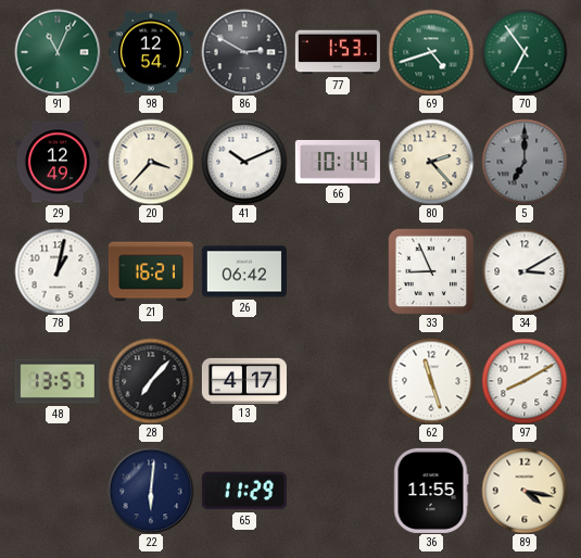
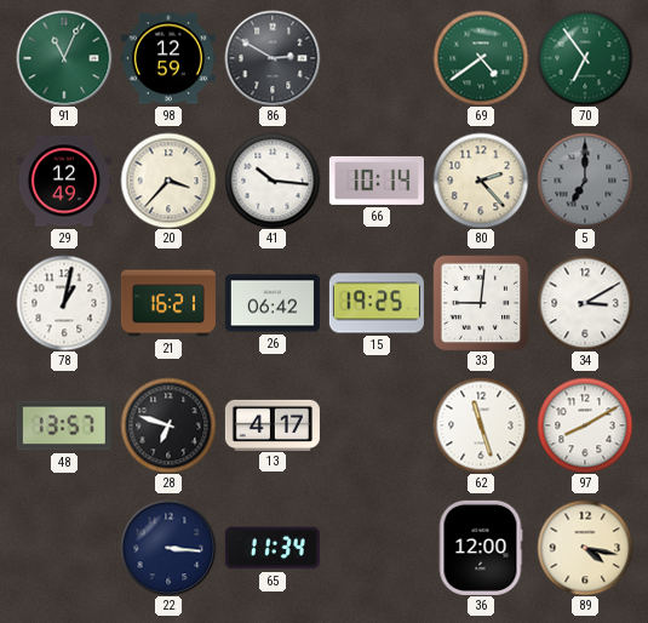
98: 12:54 -> 12:59
77: 1:53 -> none
69: 4:42 -> 4:39
41: 10:11 -> 10:16
15: none -> 19:25
33: 8:56 -> 9:01
28: 7:07 -> 6:48
22: 6:01 -> 3:16
65: 11:29 -> 11:34
36: 11:55 -> 12:00
